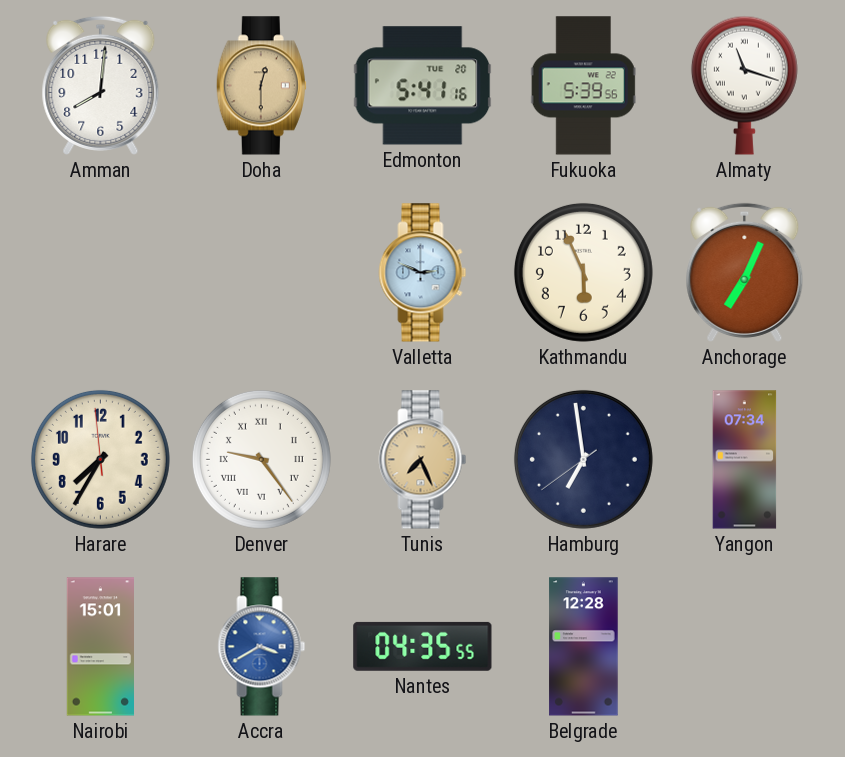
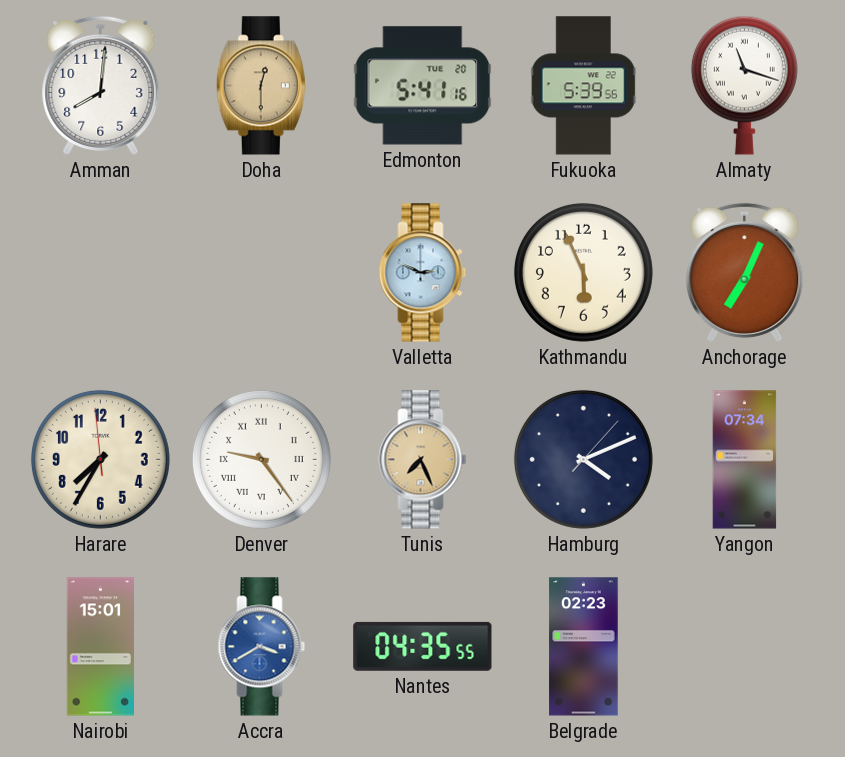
Hamburg: 6:58 -> 4:11
Belgrade: 12:28 -> 02:23
